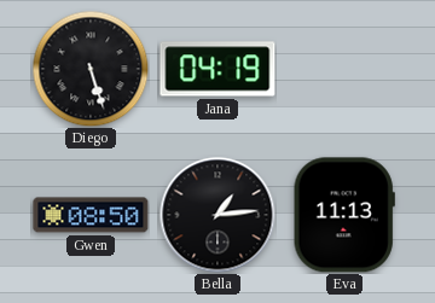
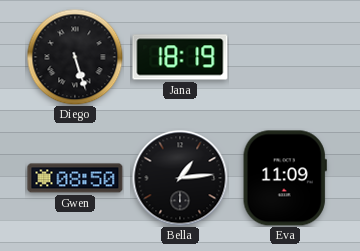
Jana: 04:19 -> 18:19
Eva: 11:13 -> 11:09
